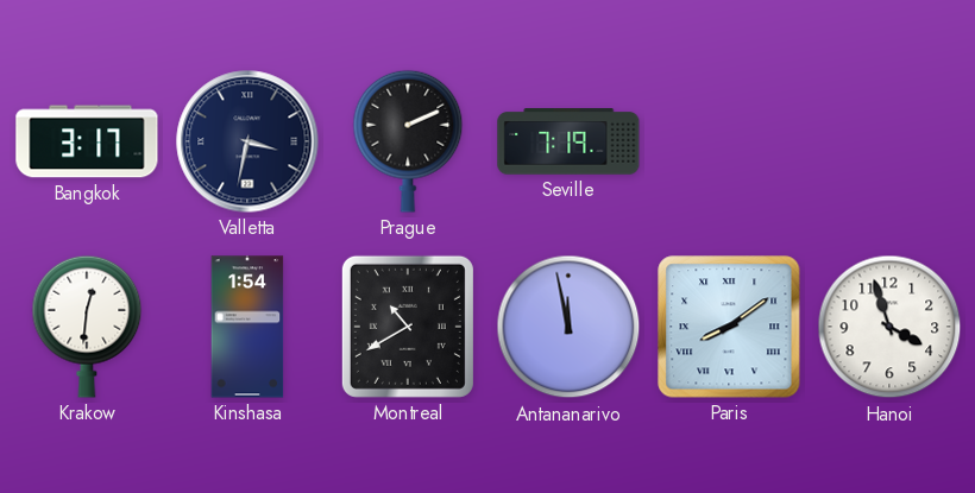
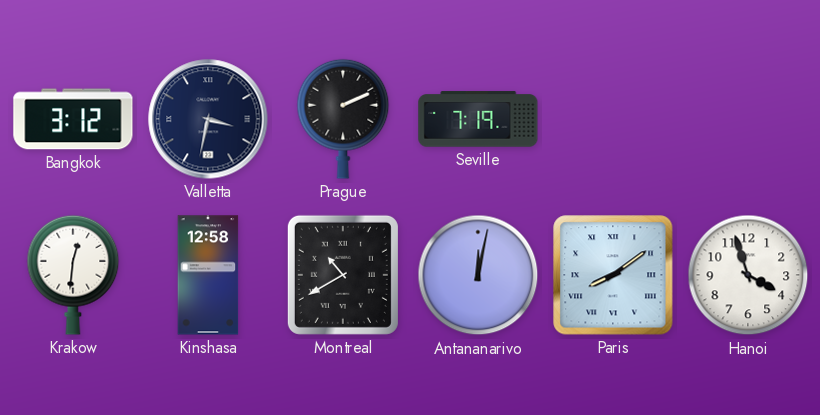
Bangkok: 3:17 -> 3:12
Kinshasa: 1:54 -> 12:58
Antananarivo: 11:58 -> 12:02
